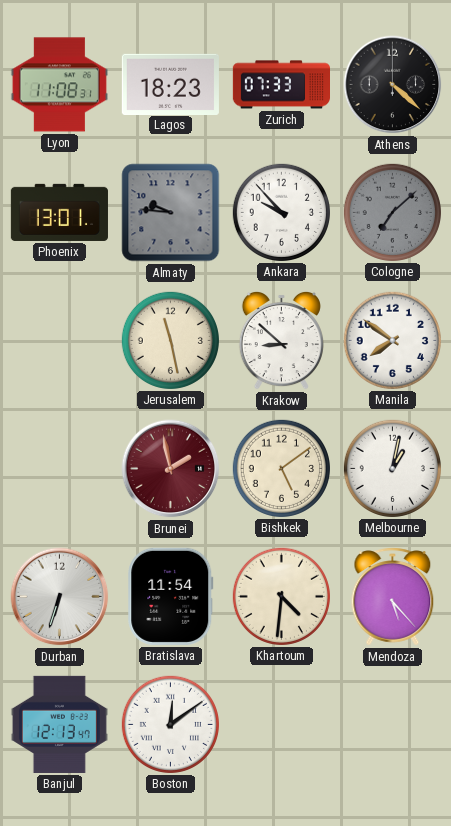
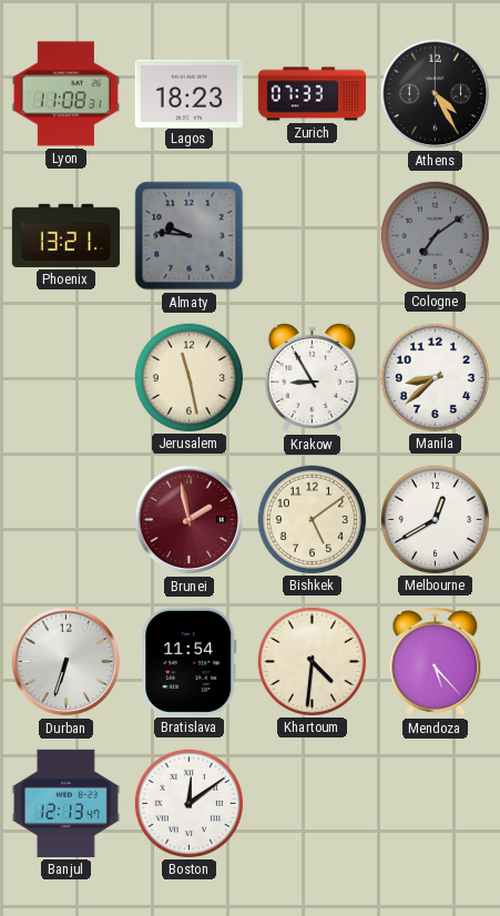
Athens: 4:22 -> 4:25
Phoenix: 13:01 -> 13:21
Ankara: 9:53 -> none
Cologne: 7:08 -> 7:09
Krakow: 8:52 -> 8:55
Manila: 7:51 -> 8:38
Melbourne: 1:02 -> 12:40
